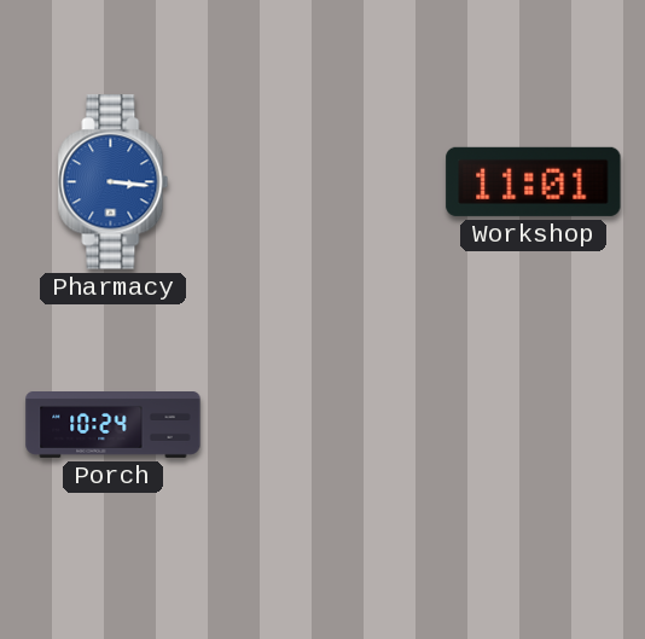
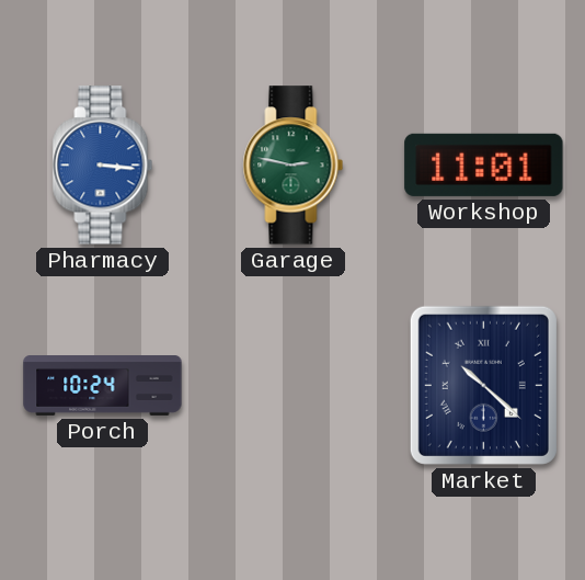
Garage: none -> 2:47
Market: none -> 10:22
